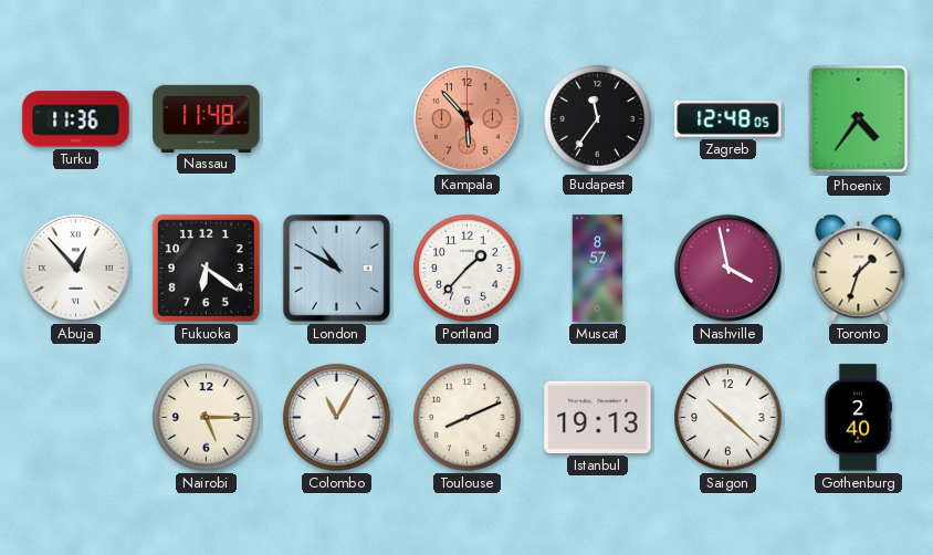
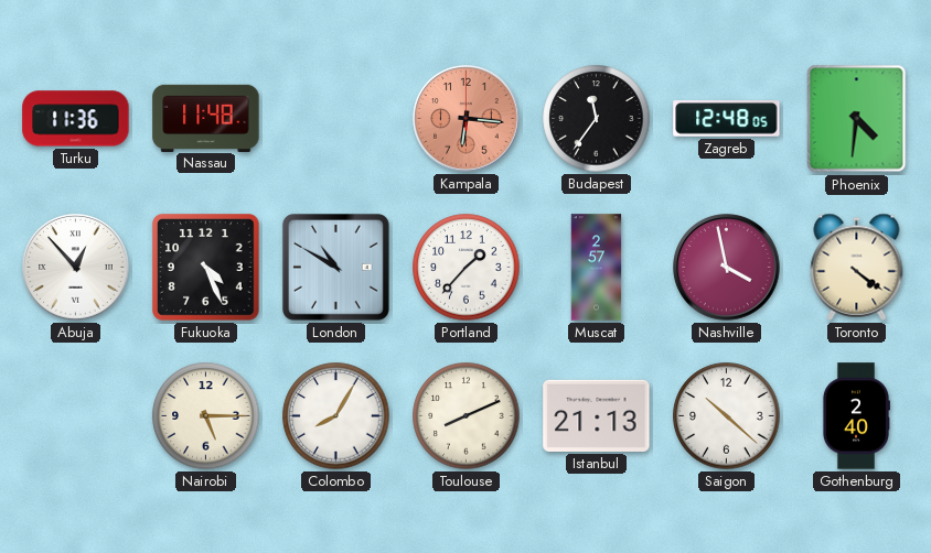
Kampala: 5:53 -> 6:16
Phoenix: 4:36 -> 4:31
Fukuoka: 6:21 -> 4:26
Muscat: 8:57 -> 2:57
Toronto: 1:33 -> 4:21
Colombo: 11:05 -> 8:05
Istanbul: 19:13 -> 21:13
